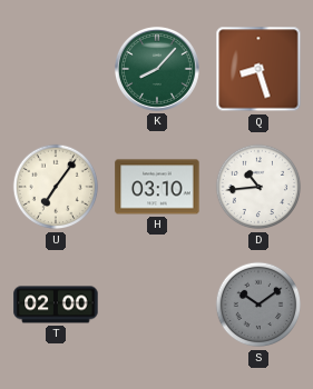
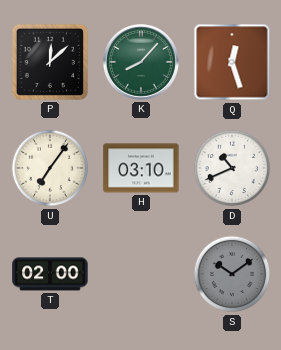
P: none -> 12:08
Q: 8:27 -> 12:27
D: 10:44 -> 10:41
